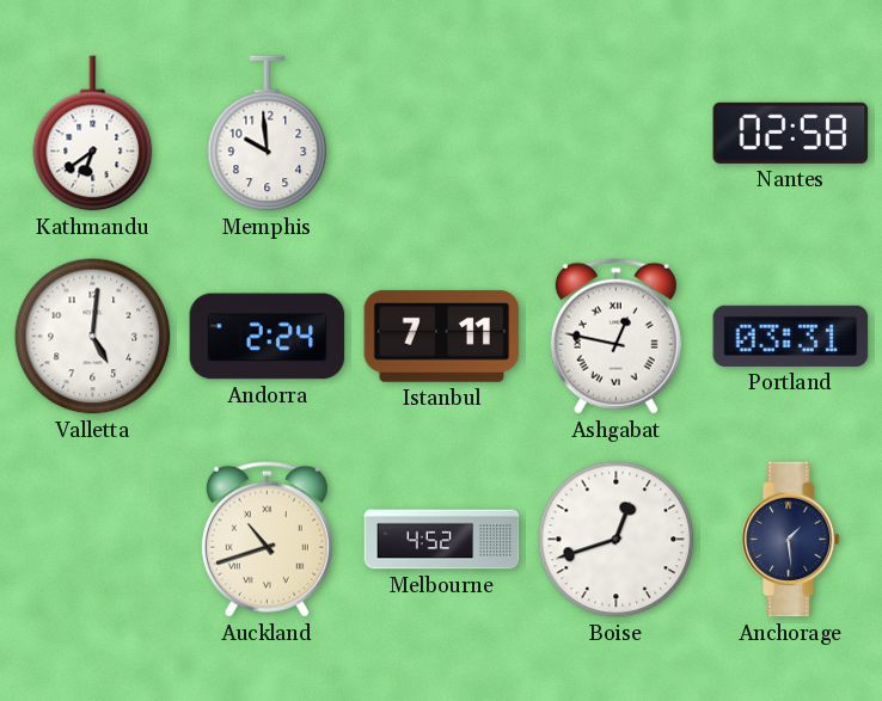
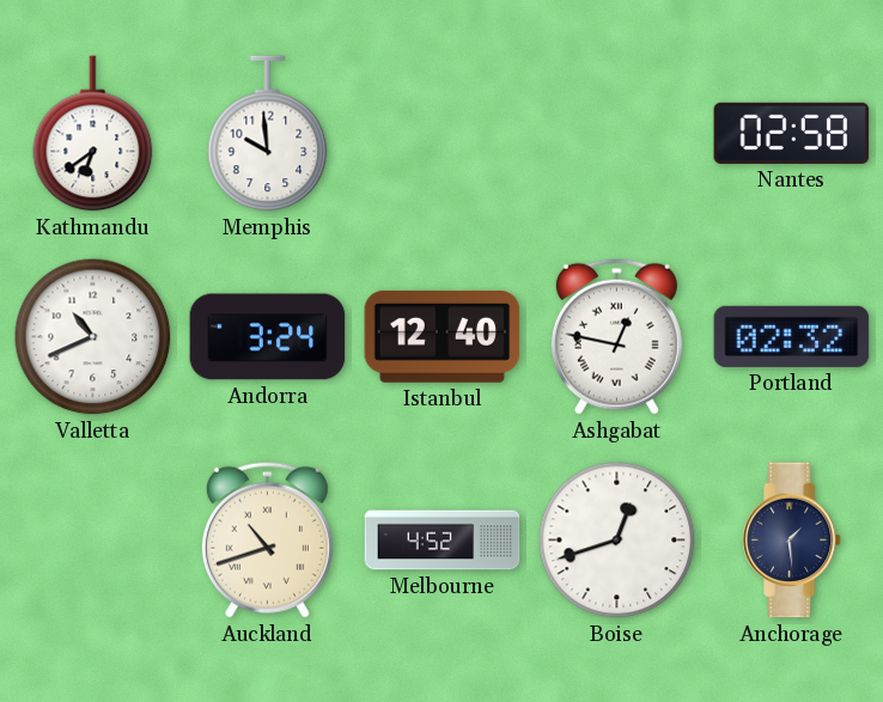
Valletta: 5:01 -> 10:41
Andorra: 2:24 -> 3:24
Istanbul: 7:11 -> 12:40
Portland: 03:31 -> 02:32
